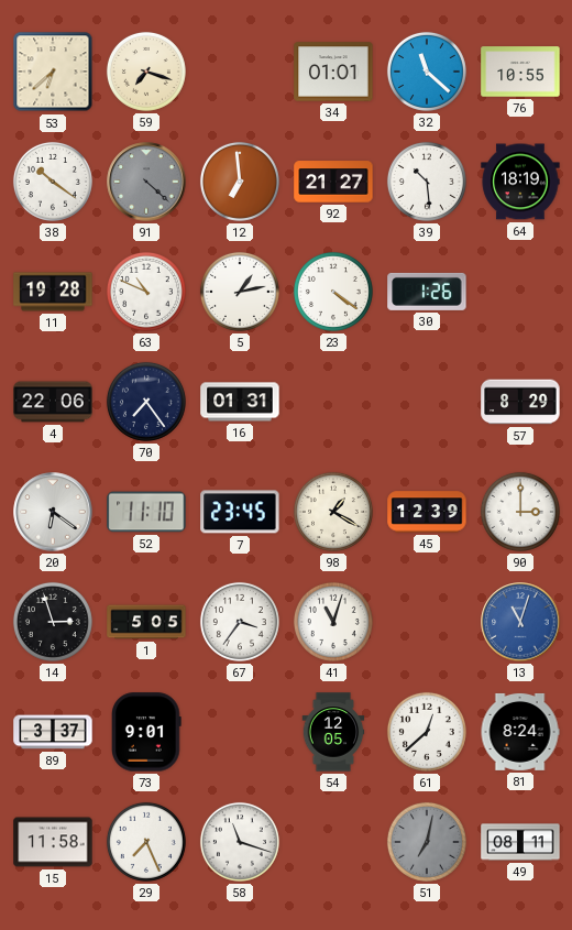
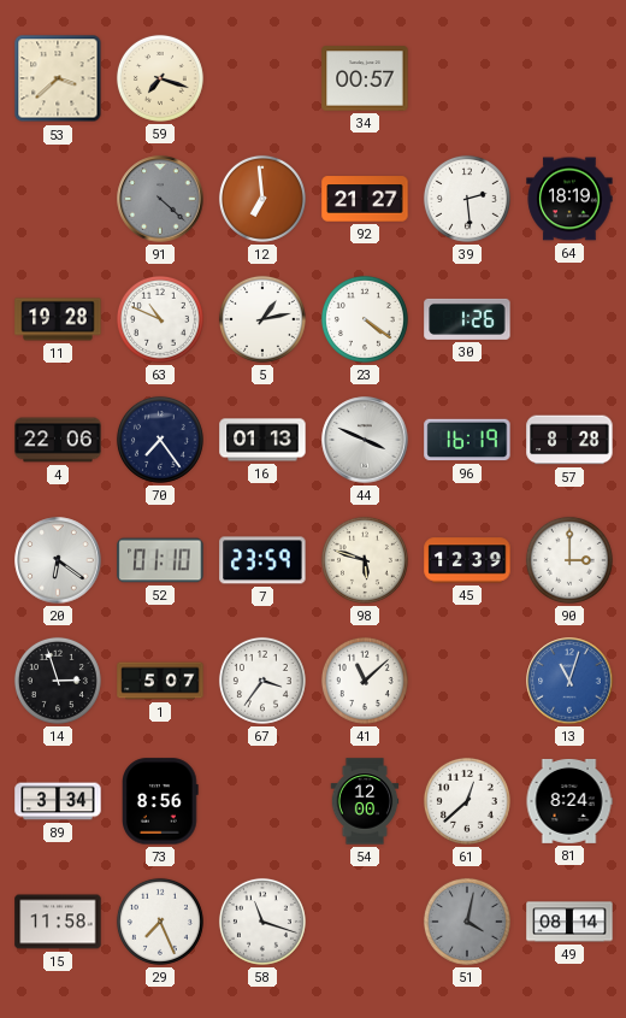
53: 6:38 -> 3:38
34: 01:01 -> 00:57
32: 11:22 -> none
76: 10:55 -> none
38: 10:21 -> none
39: 10:29 -> 2:29
16: 01:31 -> 01:13
44: none -> 3:49
96: none -> 16:19
57: 8:29 -> 8:28
52: 11:10 -> 01:10
7: 23:45 -> 23:59
98: 1:20 -> 5:48
1: 5:05 -> 5:07
41: 11:03 -> 11:08
89: 3:37 -> 3:34
73: 9:01 -> 8:56
54: 12:05 -> 12:00
51: 7:02 -> 4:02
49: 08:11 -> 08:14
